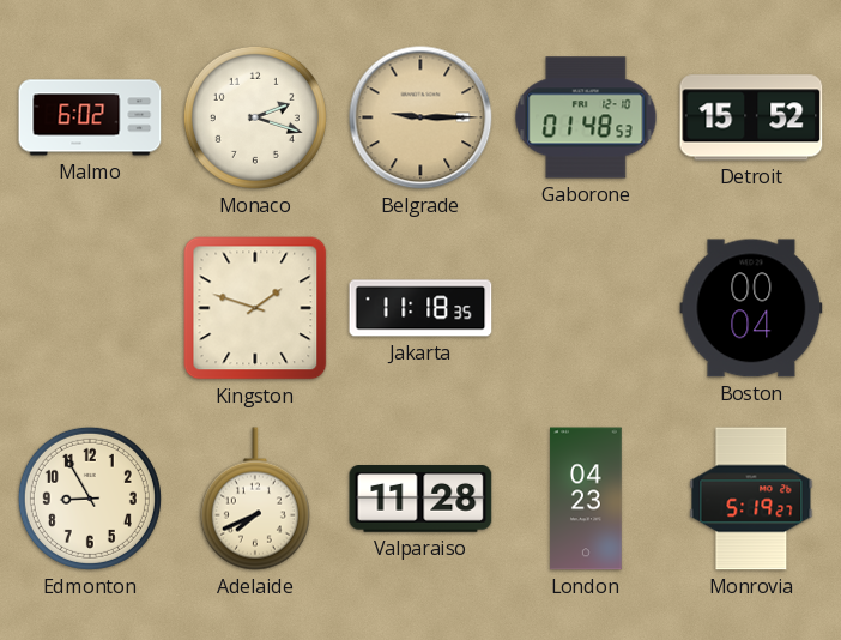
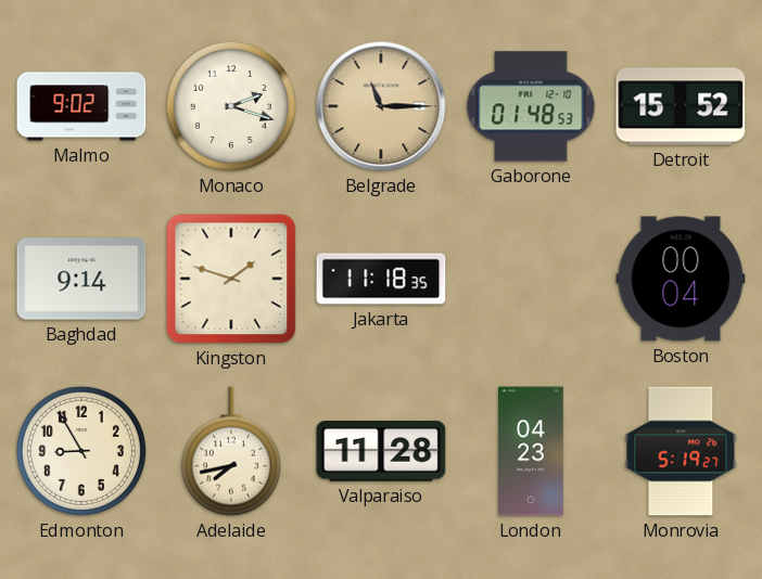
Malmo: 6:02 -> 9:02
Belgrade: 9:15 -> 11:15
Baghdad: none -> 9:14
Adelaide: 7:41 -> 7:43
